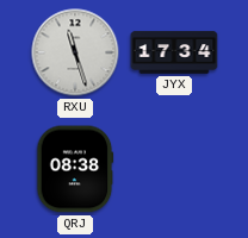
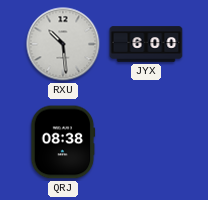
RXU: 11:27 -> 10:29
JYX: 17:34 -> 6:00
